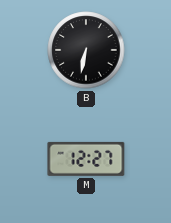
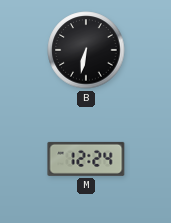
M: 12:27 -> 12:24
